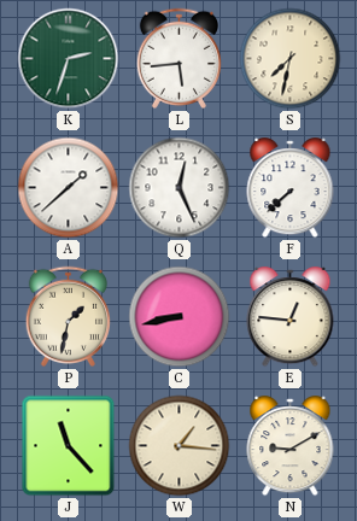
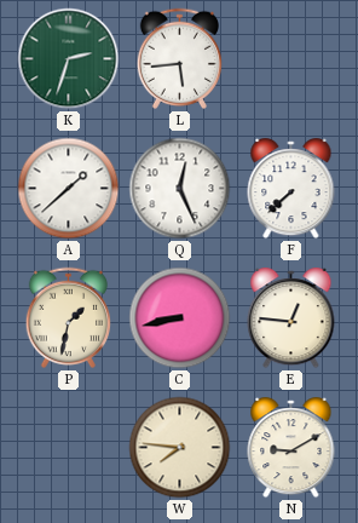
S: 7:32 -> none
J: 11:23 -> none
W: 1:16 -> 7:46
